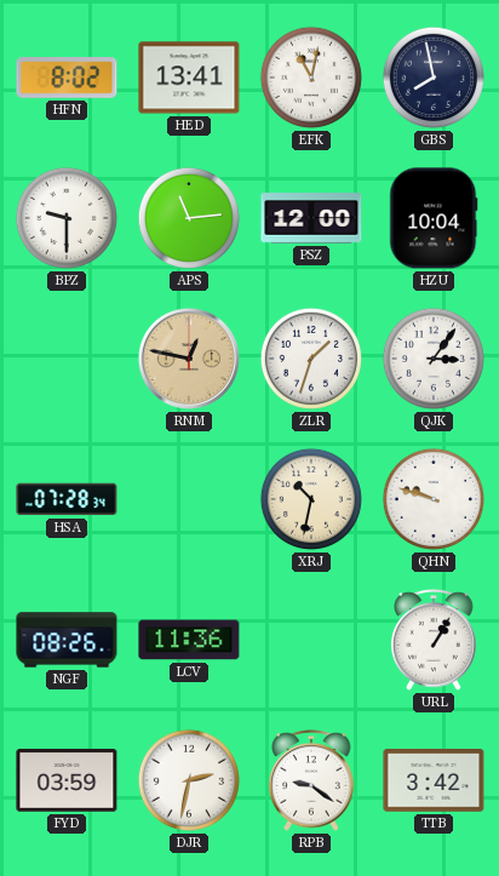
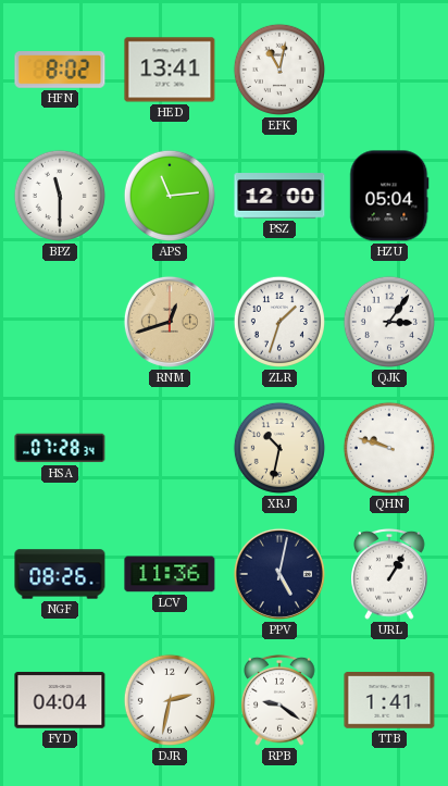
GBS: 7:58 -> none
BPZ: 9:30 -> 11:30
HZU: 10:04 -> 05:04
RNM: 12:47 -> 12:42
PPV: none -> 5:02
FYD: 03:59 -> 04:04
TTB: 3:42 -> 1:41
